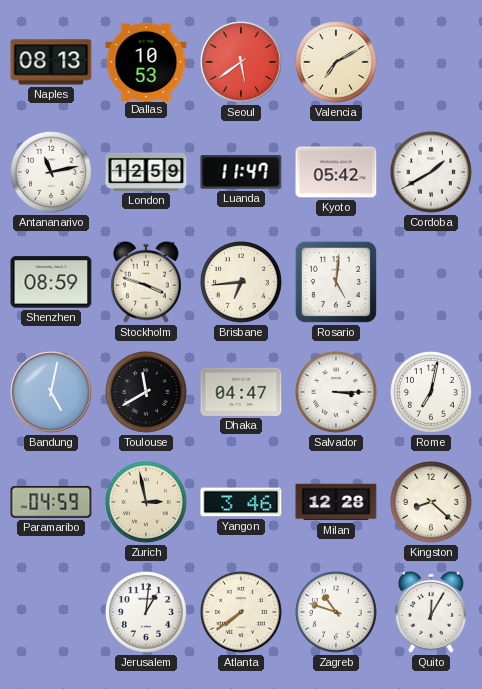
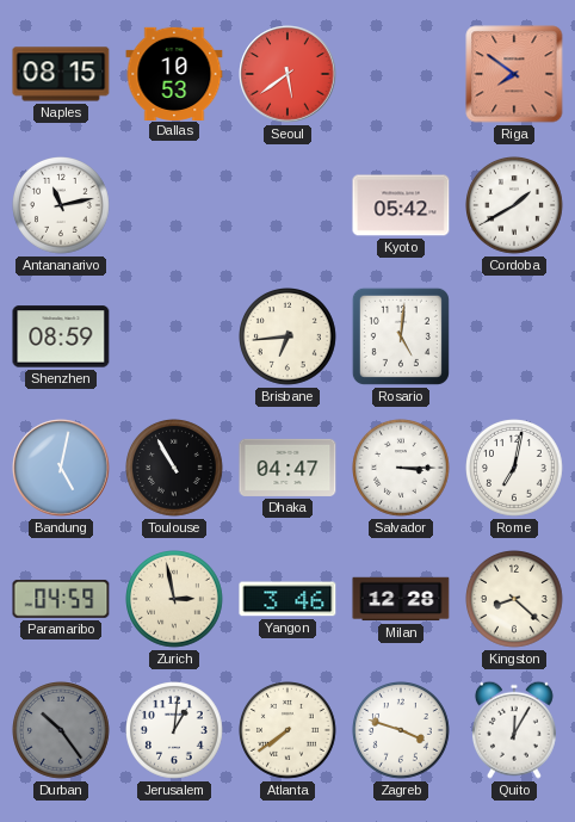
Naples: 08:13 -> 08:15
Valencia: 7:10 -> none
Riga: none -> 7:51
London: 12:59 -> none
Luanda: 11:47 -> none
Stockholm: 3:48 -> none
Toulouse: 11:40 -> 10:55
Durban: none -> 10:24
Zagreb: 10:48 -> 3:48
